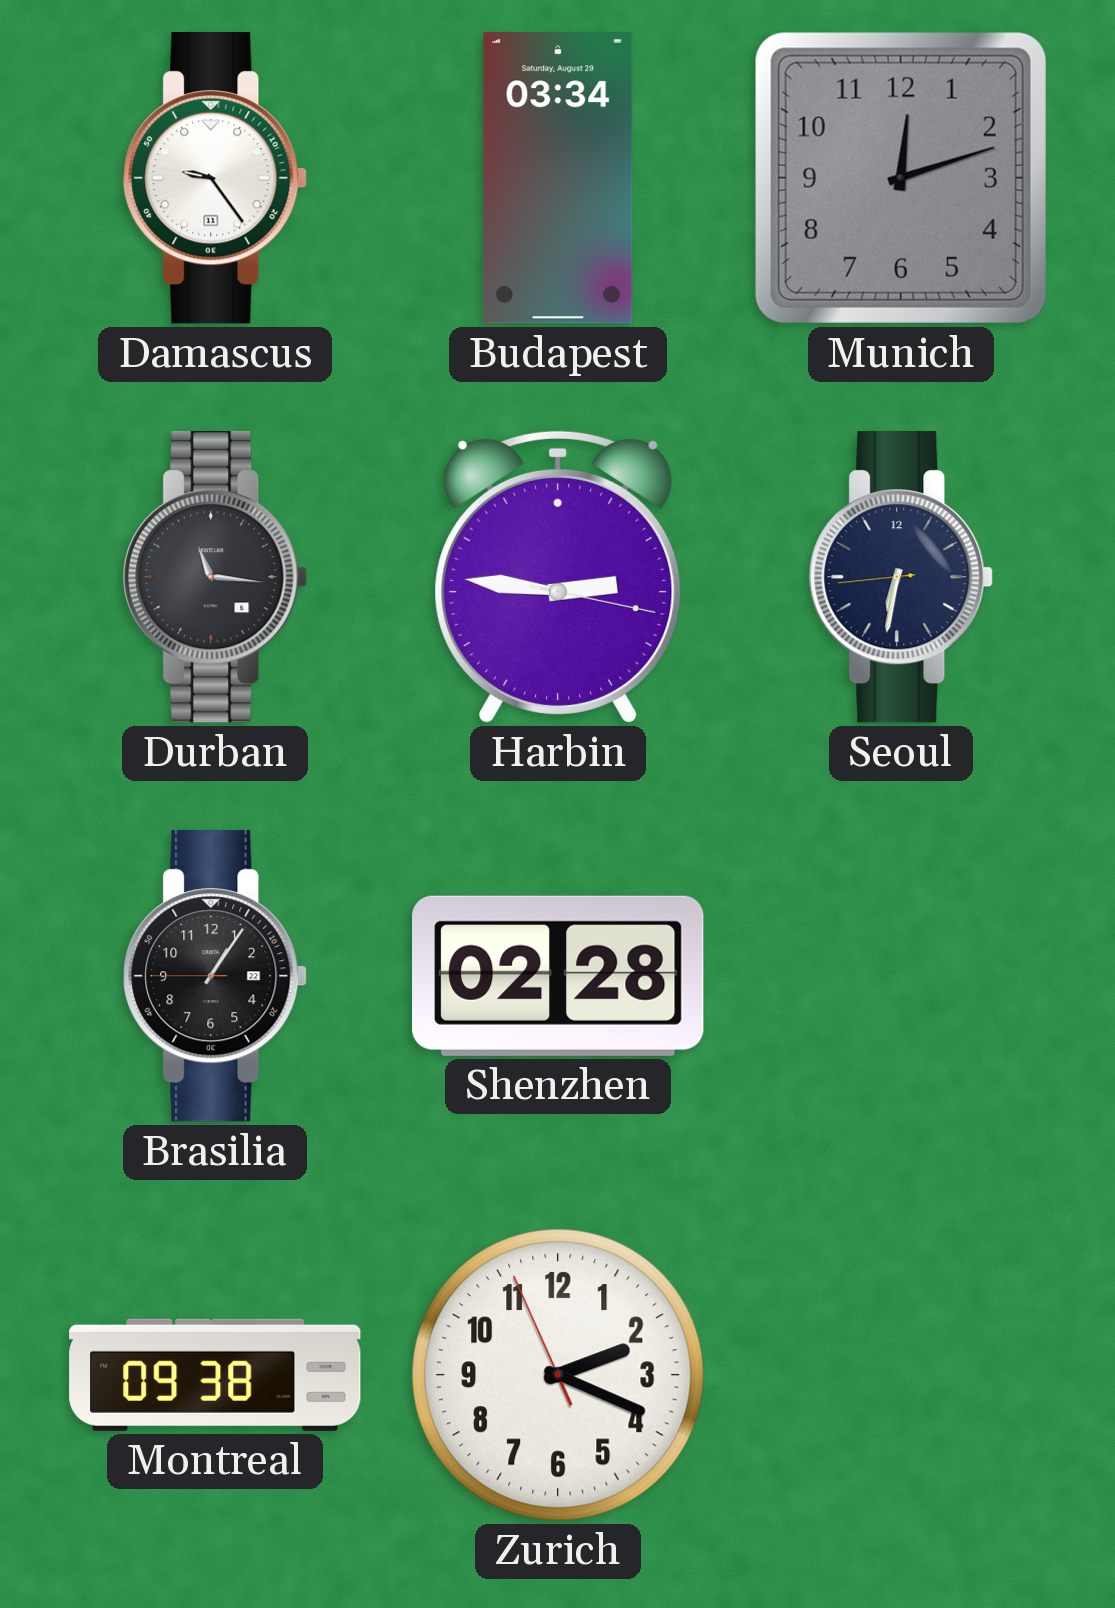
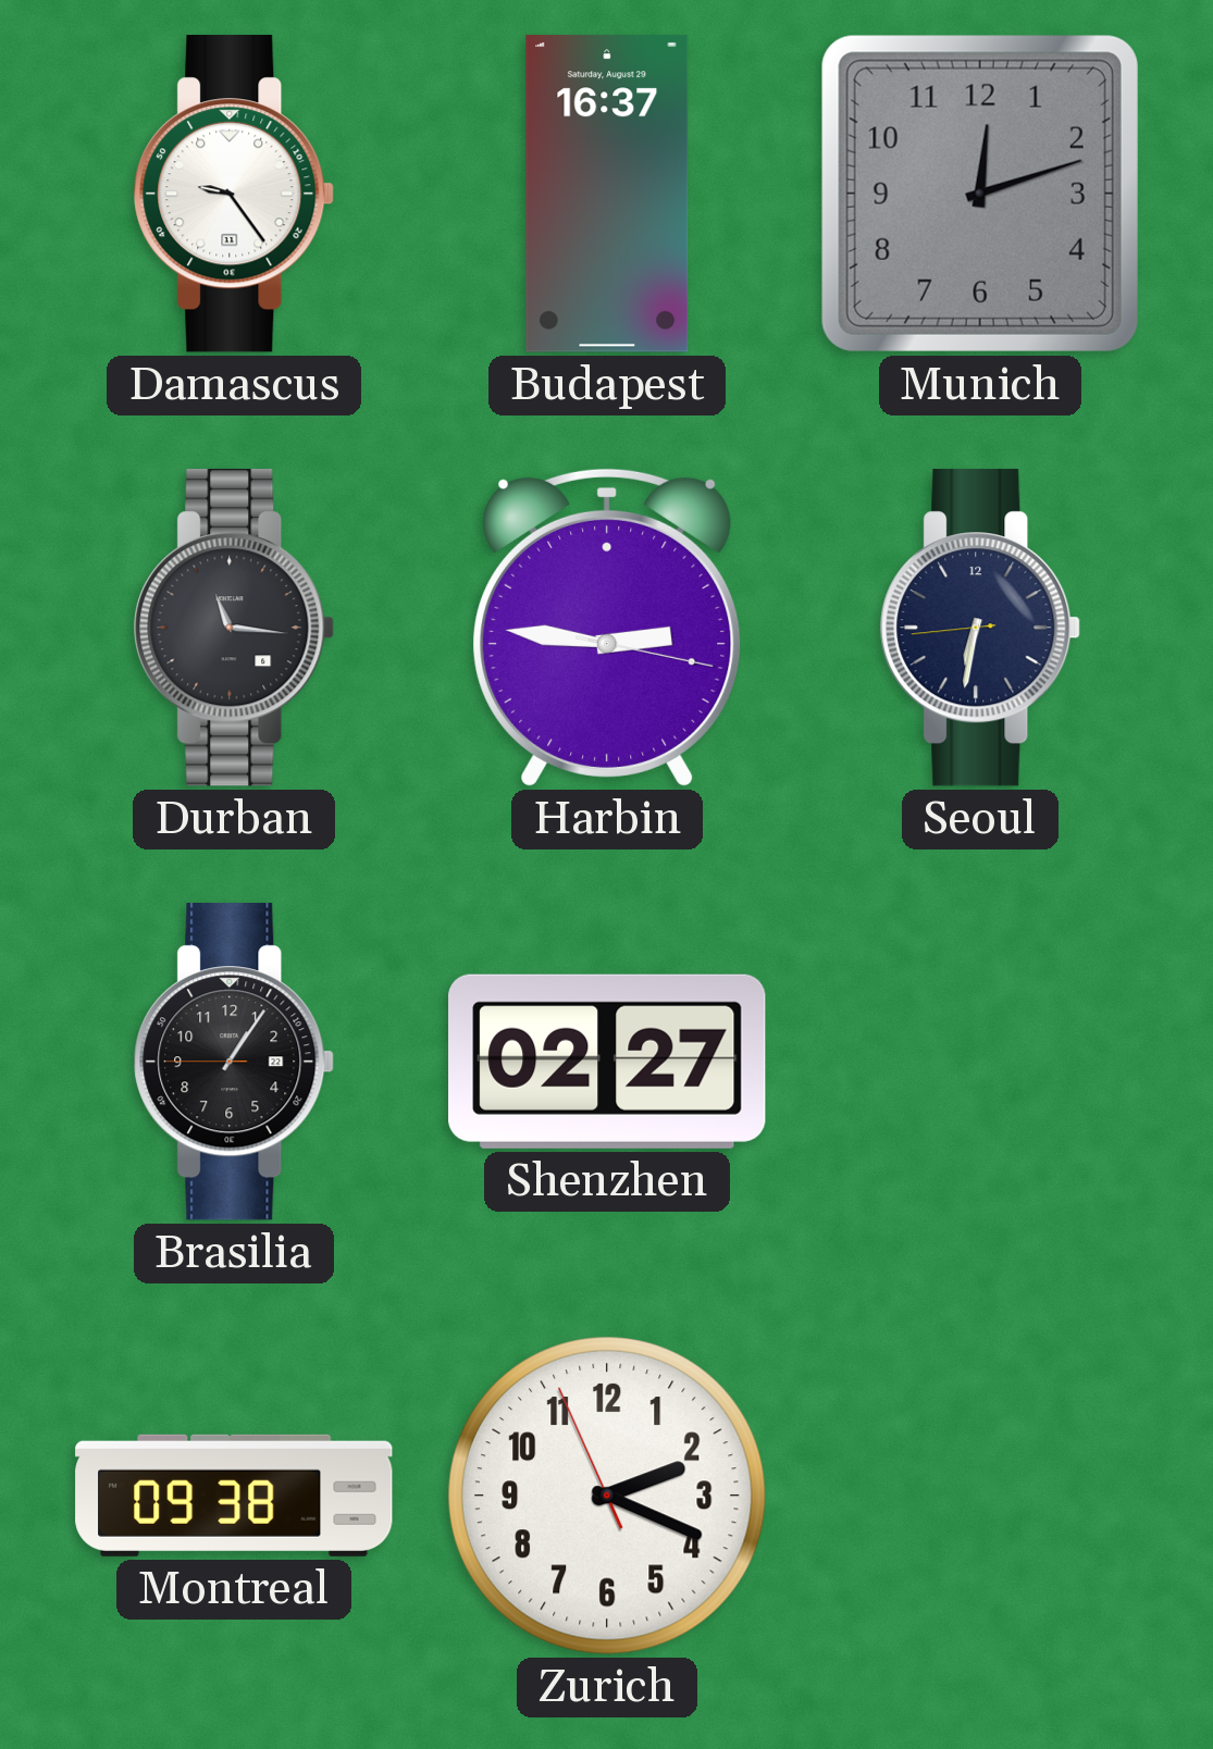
Budapest: 03:34 -> 16:37
Shenzhen: 02:28 -> 02:27
